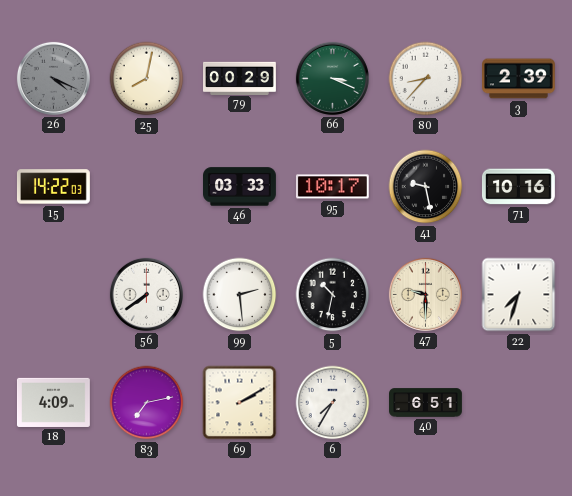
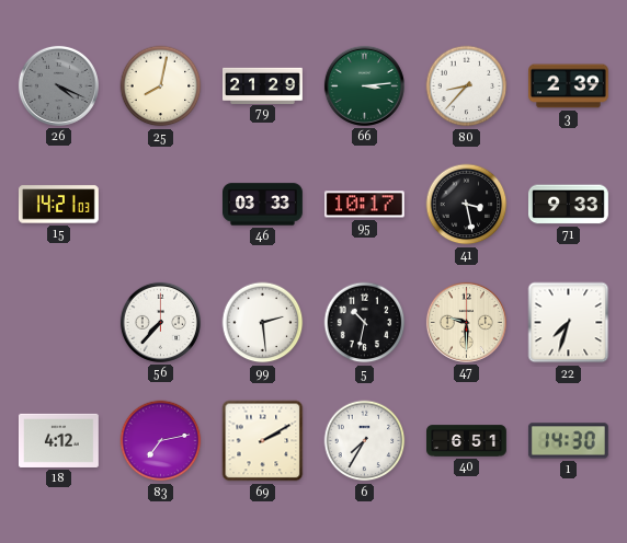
79: 00:29 -> 21:29
66: 3:19 -> 3:14
15: 14:22 -> 14:21
41: 9:28 -> 3:28
71: 10:16 -> 9:33
56: 7:39 -> 7:37
18: 4:09 -> 4:12
1: none -> 14:30
